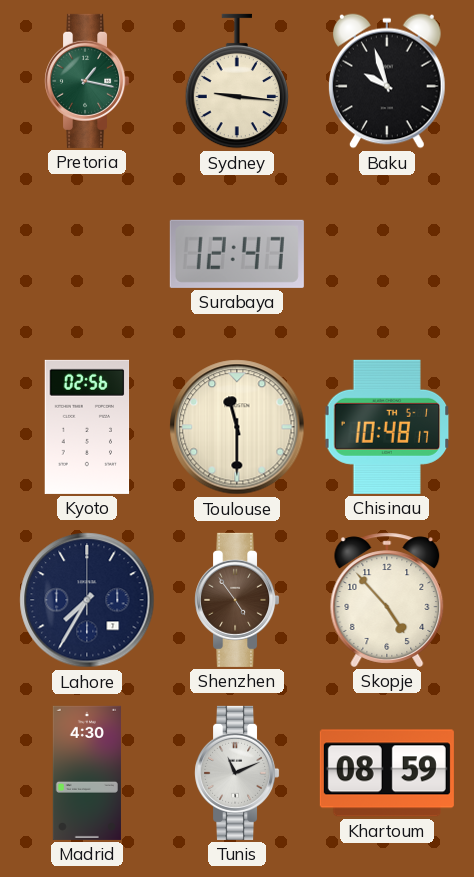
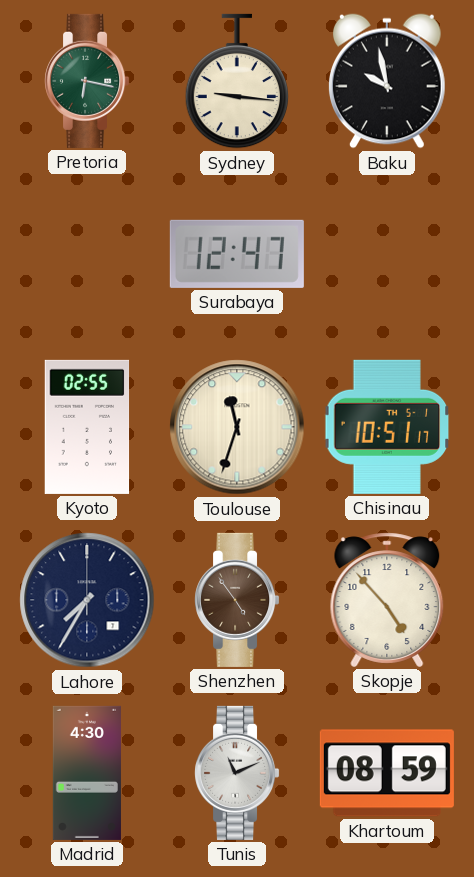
Pretoria: 1:17 -> 6:17
Baku: 9:57 -> 9:58
Kyoto: 02:56 -> 02:55
Toulouse: 11:30 -> 11:33
Chisinau: 10:48 -> 10:51
